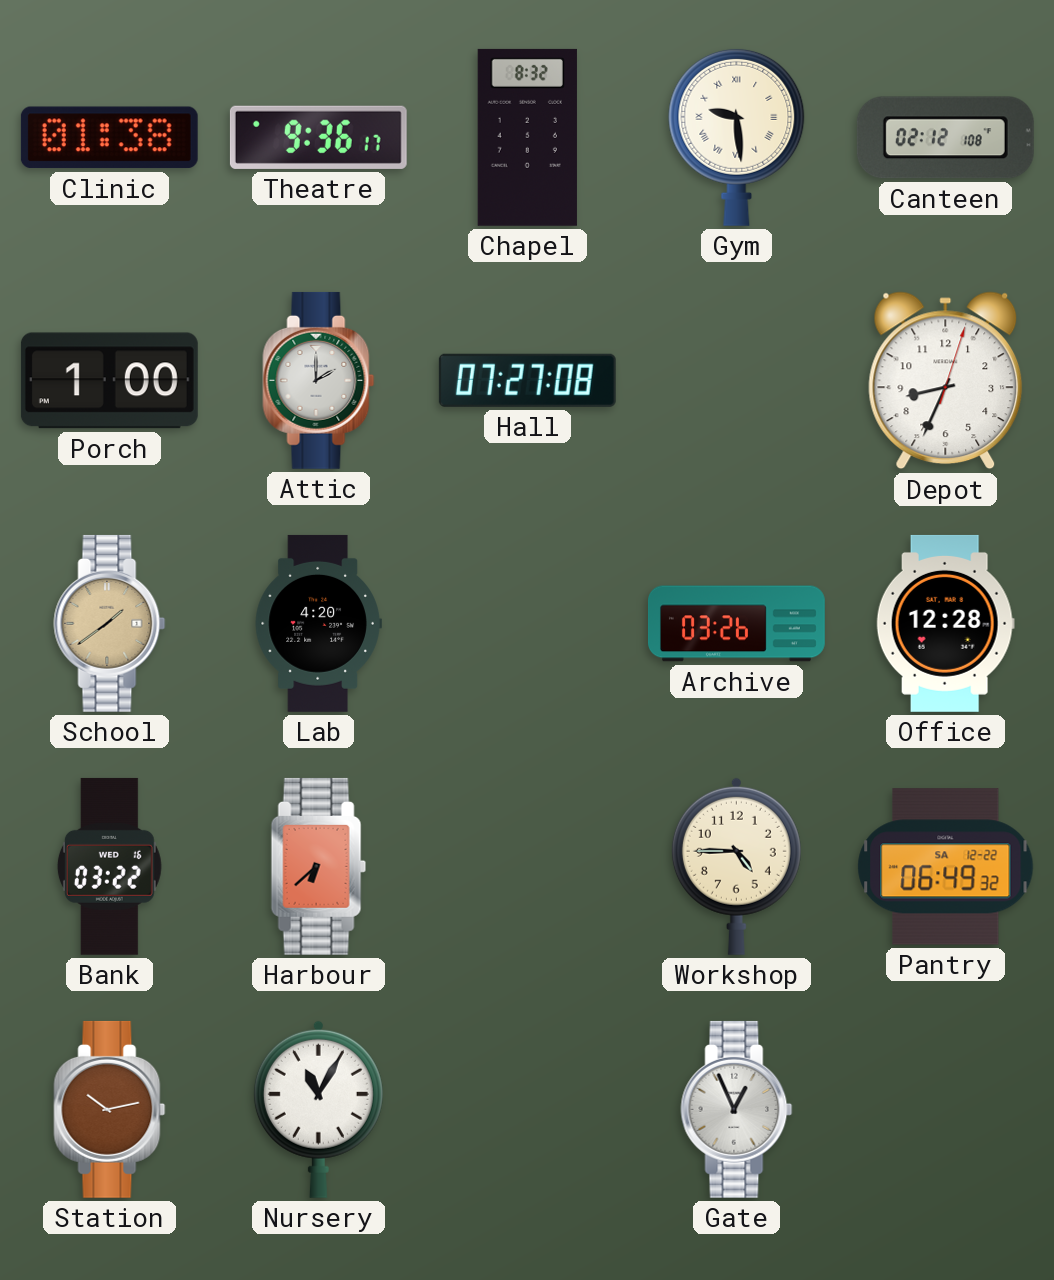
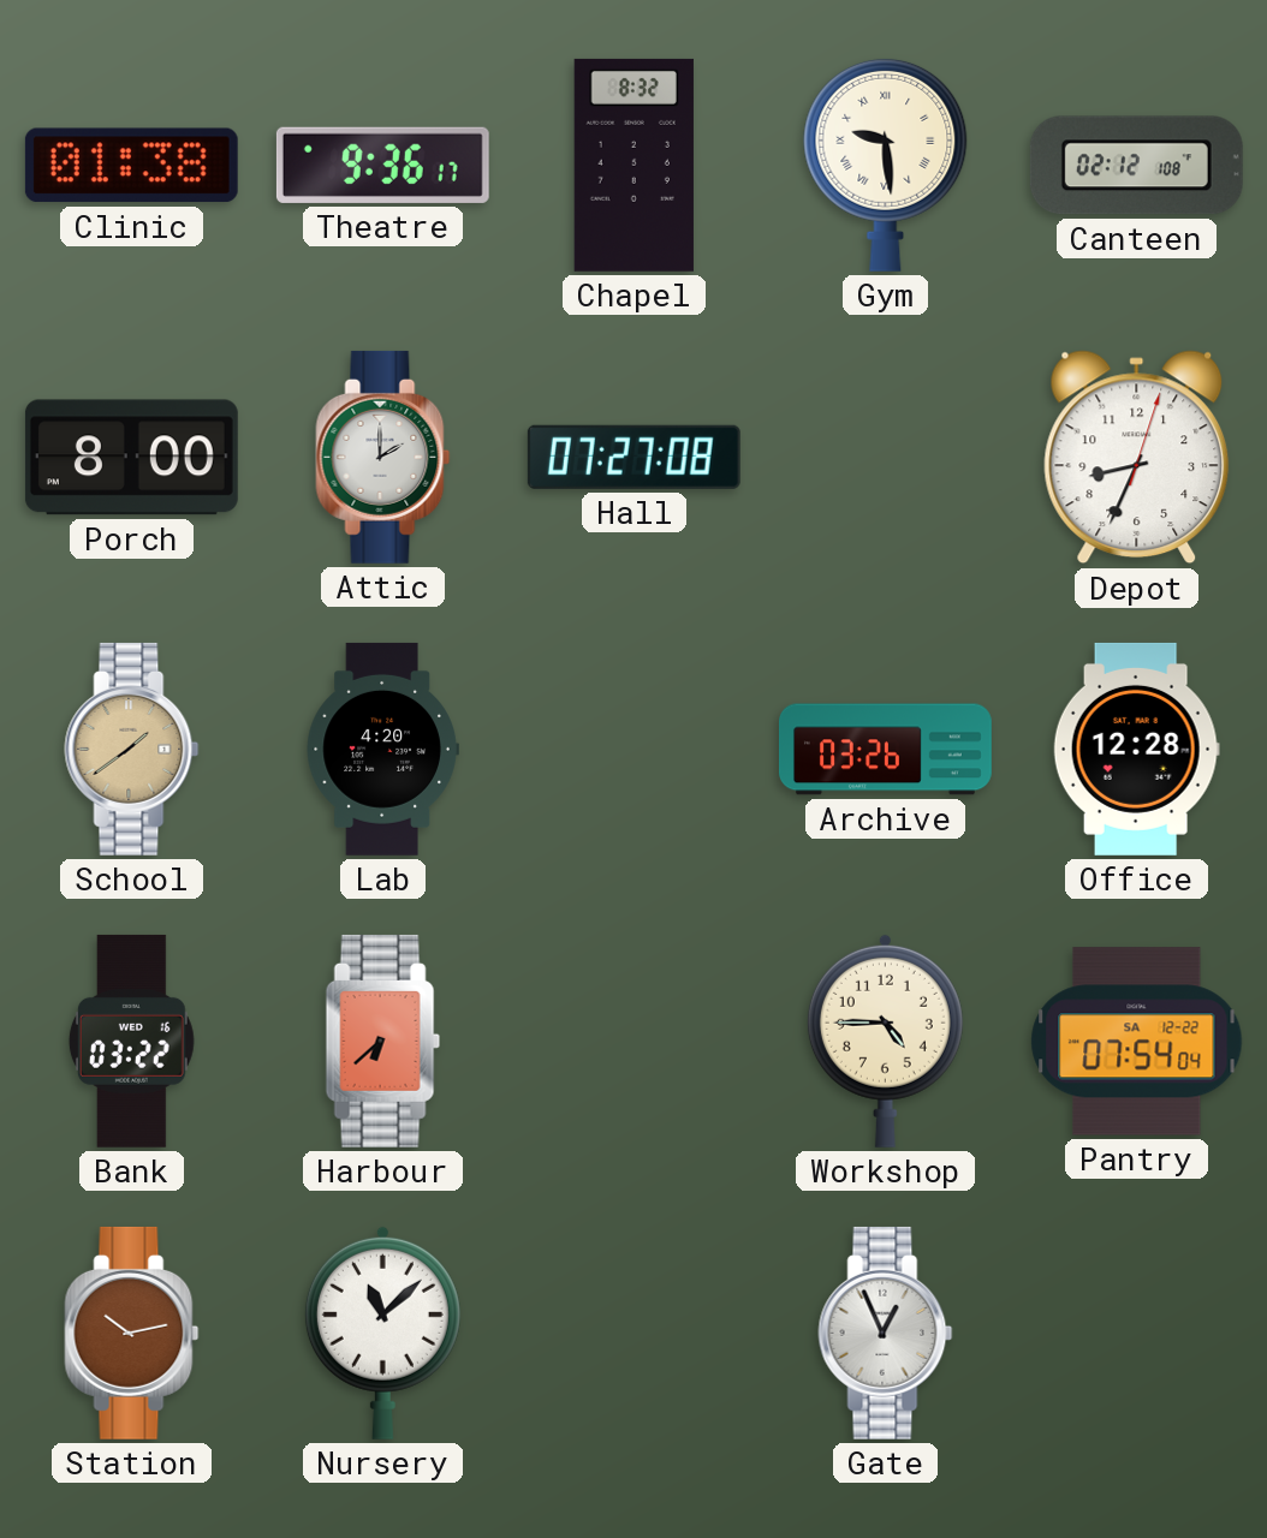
Porch: 1:00 -> 8:00
Pantry: 06:49 -> 07:54
Nursery: 11:05 -> 11:08
